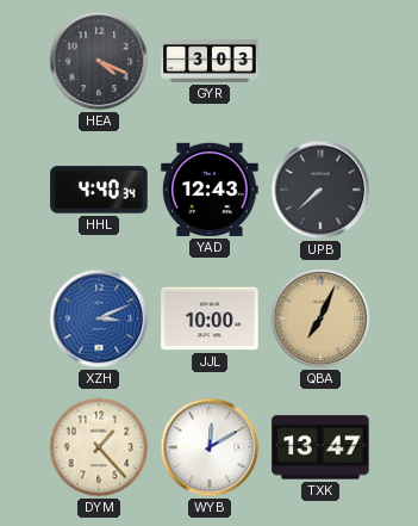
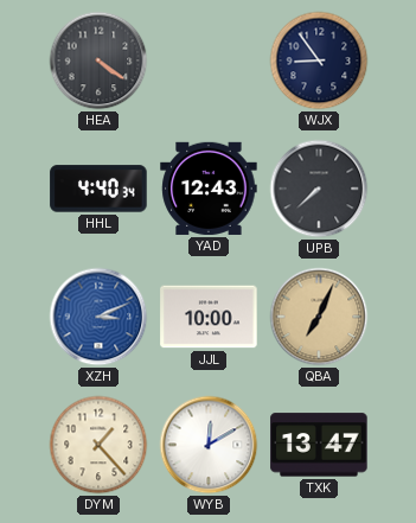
HEA: 4:19 -> 4:21
GYR: 3:03 -> none
WJX: none -> 8:54
